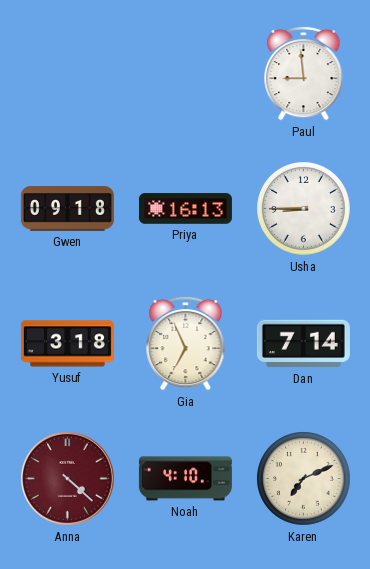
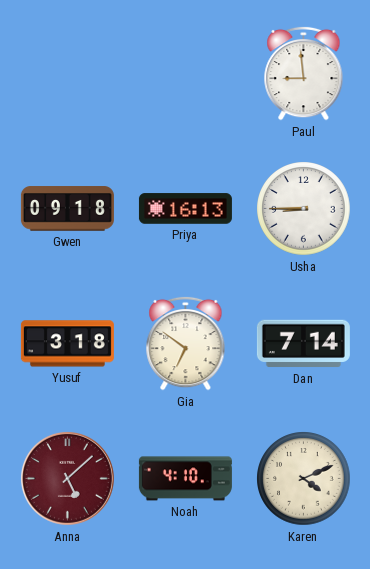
Gia: 6:56 -> 6:51
Anna: 4:22 -> 5:08
Karen: 7:11 -> 4:11
